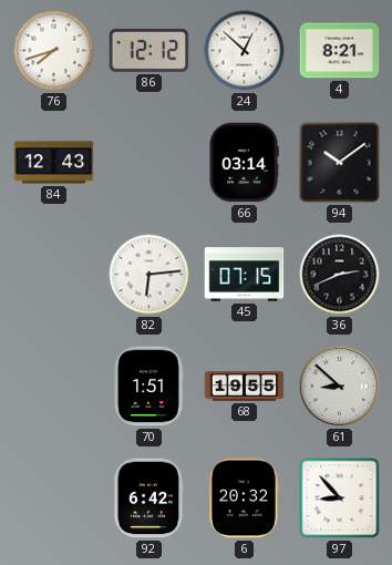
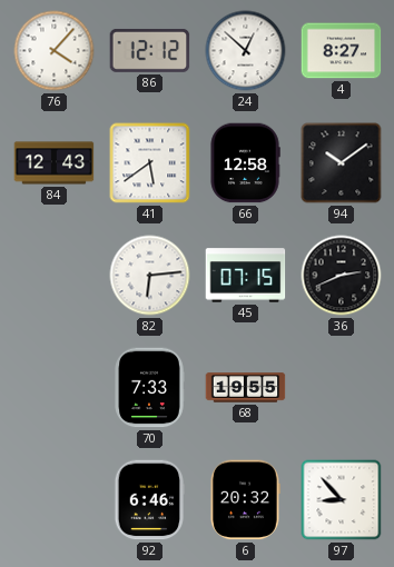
76: 7:42 -> 4:07
4: 8:21 -> 8:27
41: none -> 5:39
66: 03:14 -> 12:58
70: 1:51 -> 7:33
61: 8:52 -> none
92: 6:42 -> 6:46
